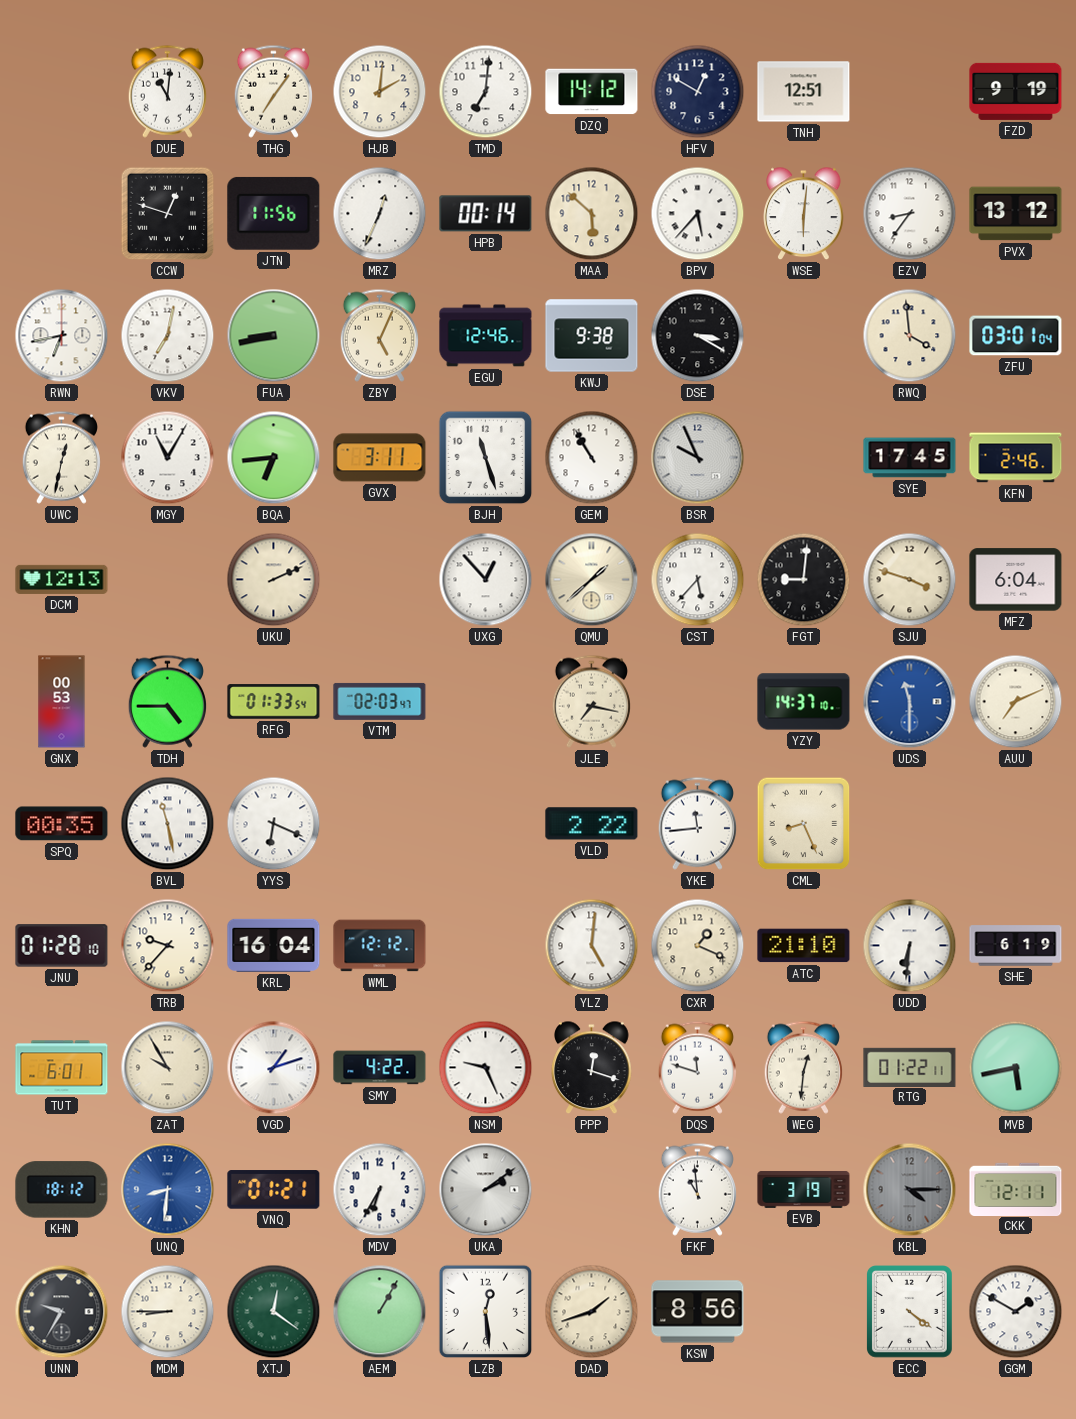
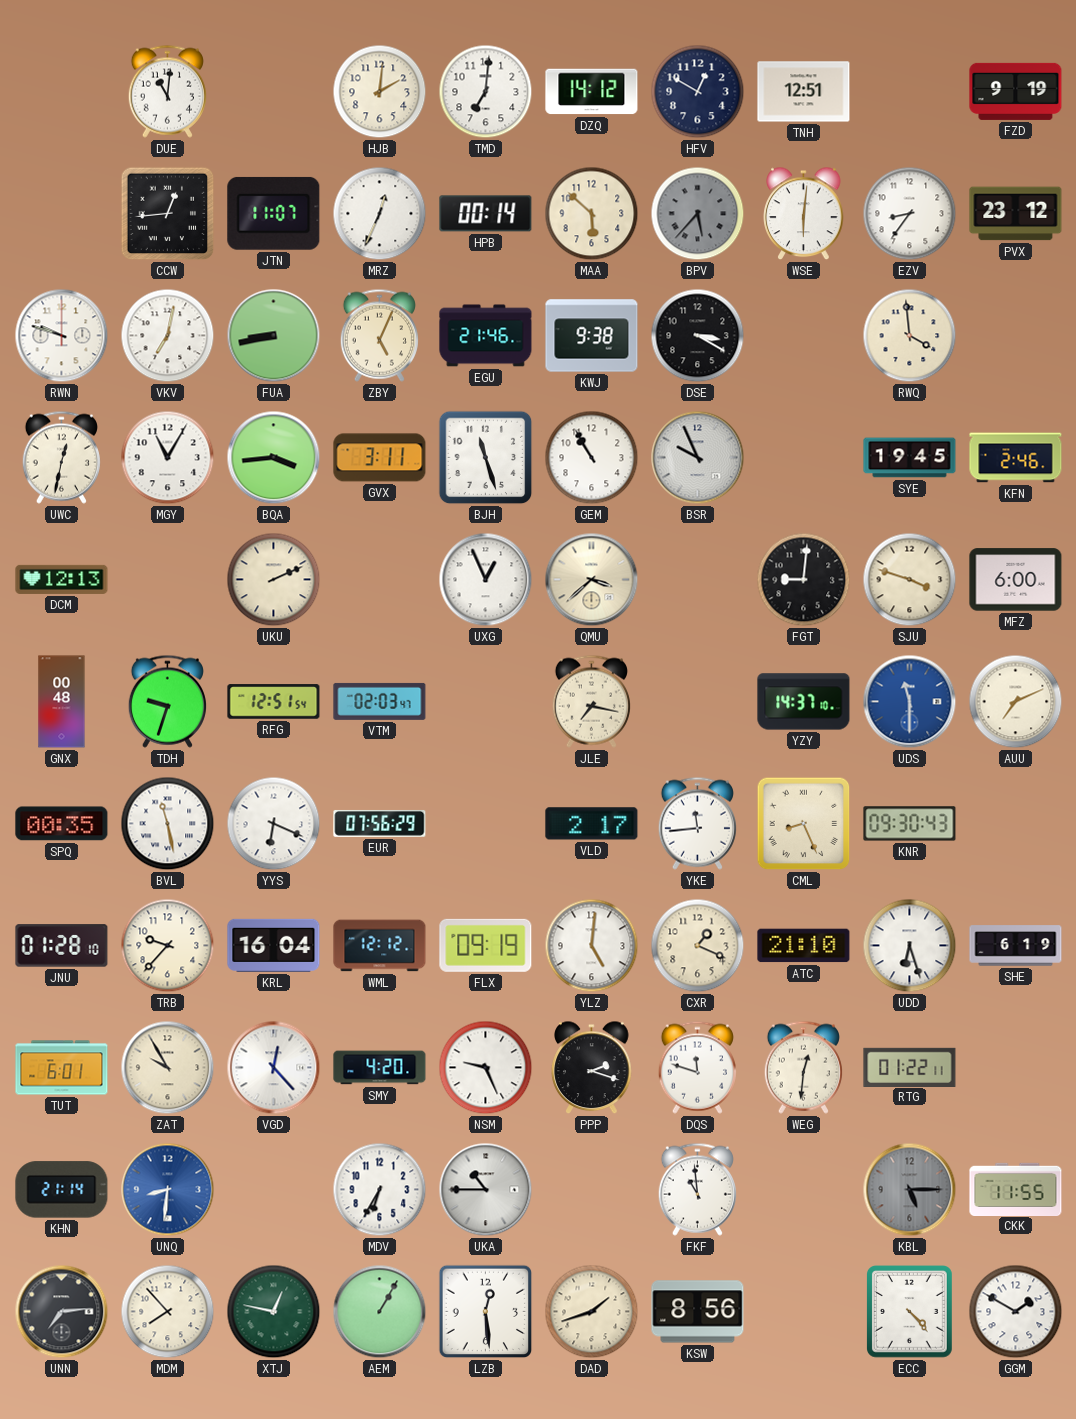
THG: 7:06 -> none
CCW: 12:48 -> 12:44
JTN: 11:56 -> 11:07
BPV dial: white -> grey
PVX: 13:12 -> 23:12
RWN: 6:43 -> 9:48
EGU: 12:46 -> 21:46
ZFU: 03:01 -> none
BQA: 6:44 -> 3:44
SYE: 17:45 -> 19:45
UXG: 12:53 -> 12:56
QMU: 1:38 -> 3:38
CST: 5:37 -> none
MFZ: 6:04 -> 6:00
GNX: 00:53 -> 00:48
TDH: 4:45 -> 9:33
RFG: 01:33 -> 12:51
EUR: none -> 07:56
VLD: 2:22 -> 2:17
KNR: none -> 09:30
FLX: none -> 09:19
UDD: 6:31 -> 6:27
VGD: 1:12 -> 12:23
SMY: 4:22 -> 4:20
PPP: 12:18 -> 2:18
MVB: 5:43 -> none
KHN: 18:12 -> 21:14
VNQ: 01:21 -> none
UKA: 2:09 -> 10:45
EVB: 3:19 -> none
KBL: 4:15 -> 5:15
CKK: 12:11 -> 11:55
UNN: 9:35 -> 7:14
MDM: 8:45 -> 7:53
XTJ: 12:21 -> 12:47
ECC: 4:21 -> 4:23
